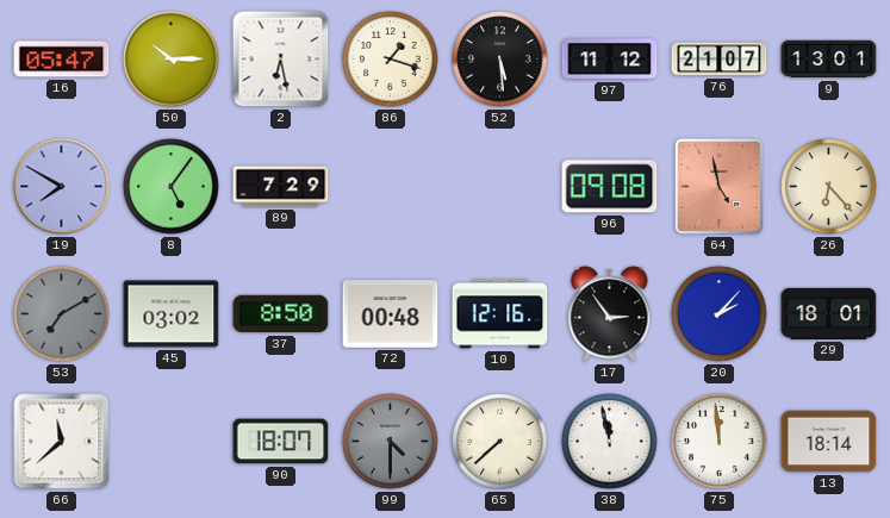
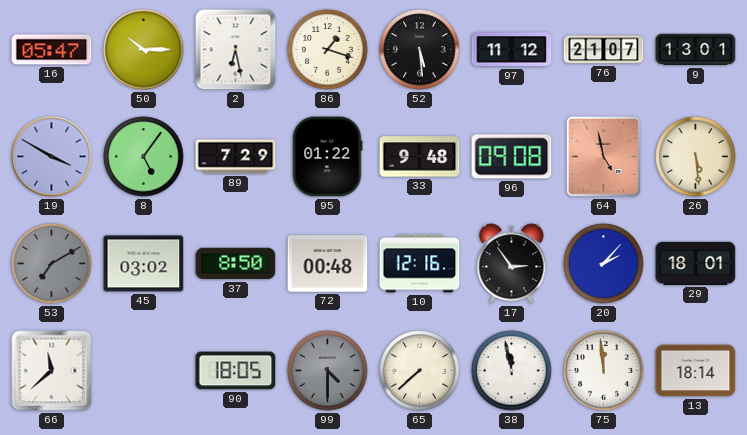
19: 7:50 -> 3:50
95: none -> 01:22
33: none -> 9:48
26: 6:23 -> 5:29
90: 18:07 -> 18:05
